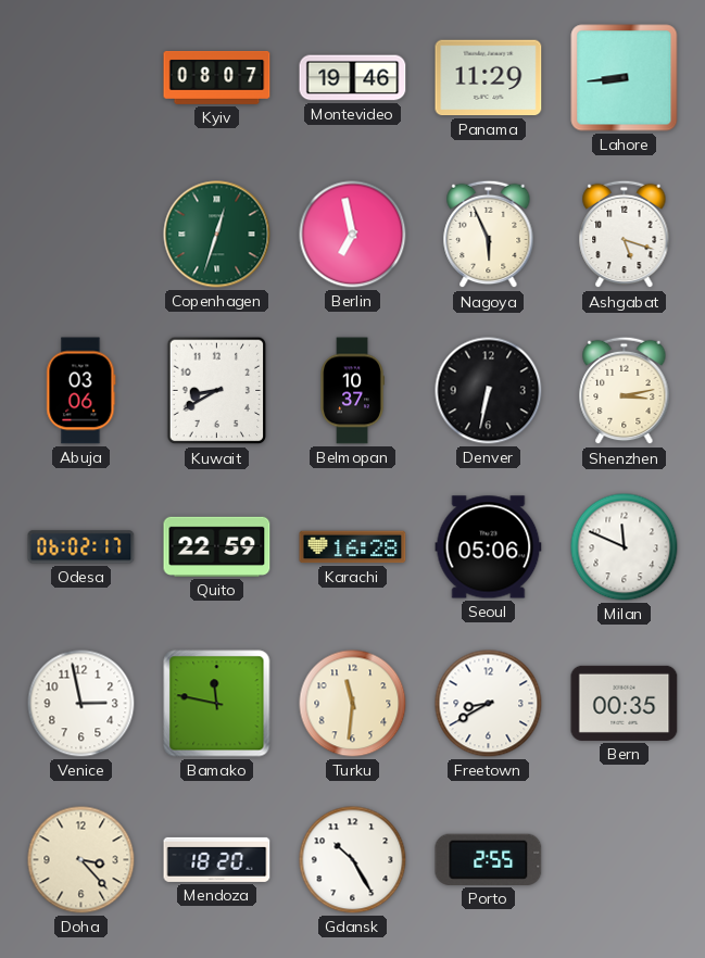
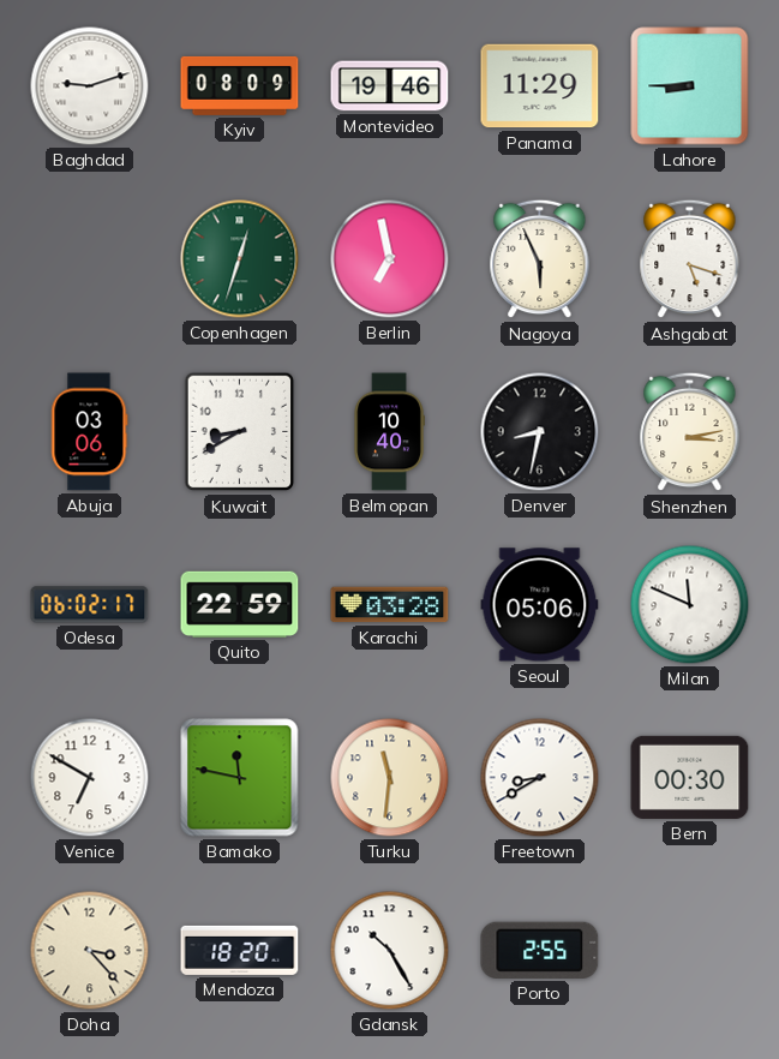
Baghdad: none -> 9:12
Kyiv: 08:07 -> 08:09
Lahore: 8:44 -> 8:45
Belmopan: 10:37 -> 10:40
Denver: 6:32 -> 8:32
Karachi: 16:28 -> 03:28
Venice: 2:58 -> 6:50
Bern: 00:35 -> 00:30
